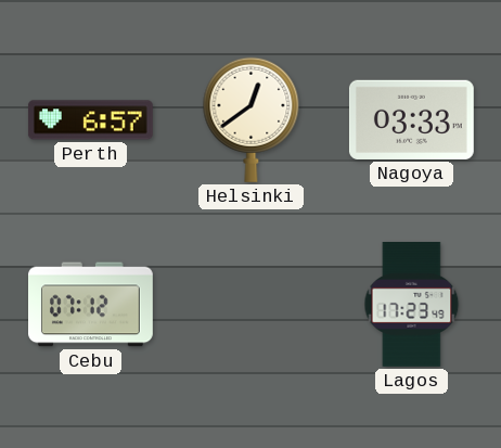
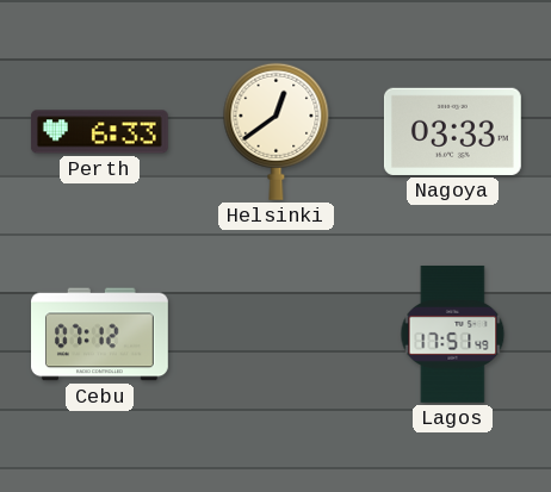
Perth: 6:57 -> 6:33
Lagos: 17:23 -> 17:51
